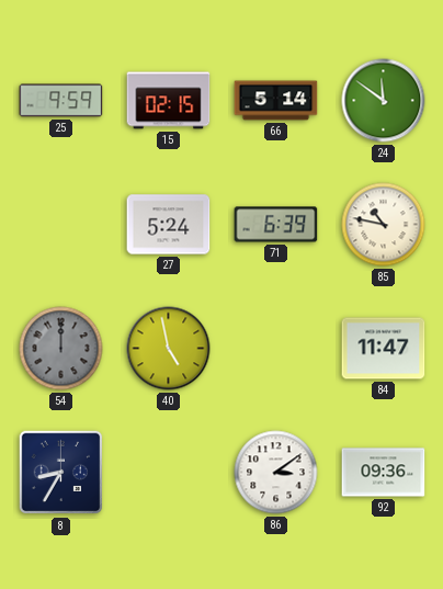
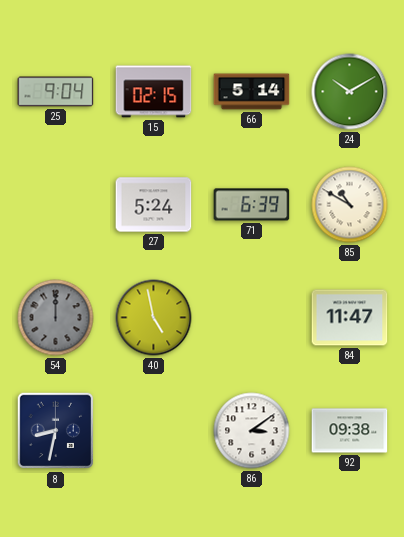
25: 9:59 -> 9:04
24: 11:51 -> 10:10
85: 10:47 -> 10:50
8: 8:35 -> 8:32
92: 09:36 -> 09:38
